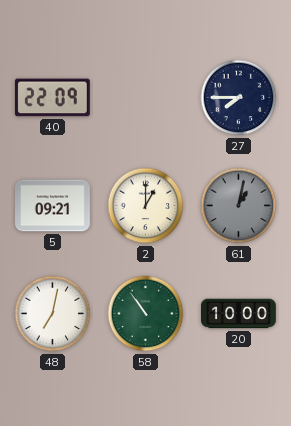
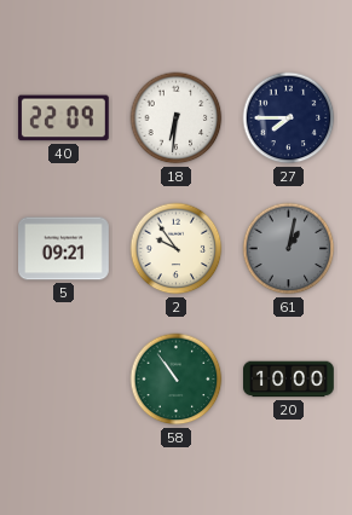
18: none -> 6:31
2: 1:00 -> 9:54
48: 7:02 -> none
